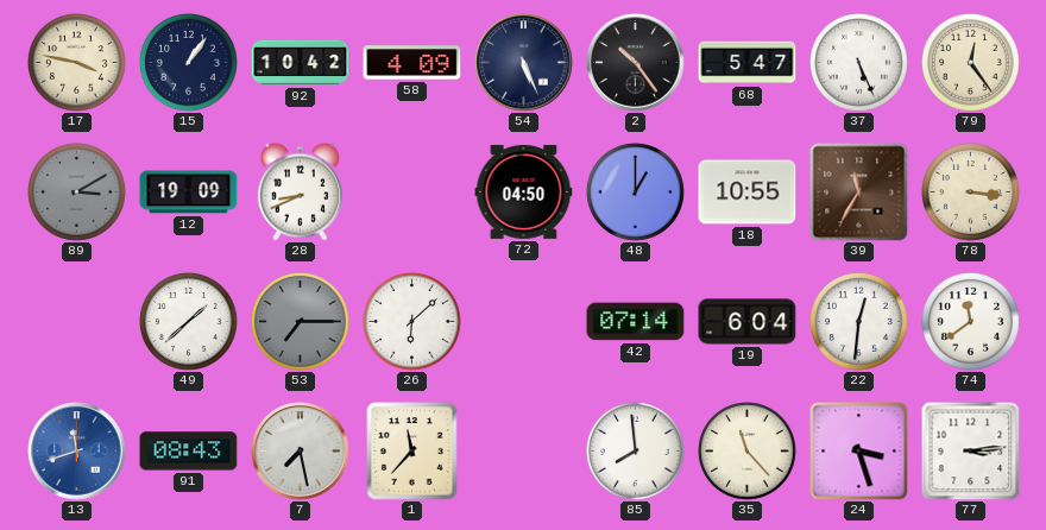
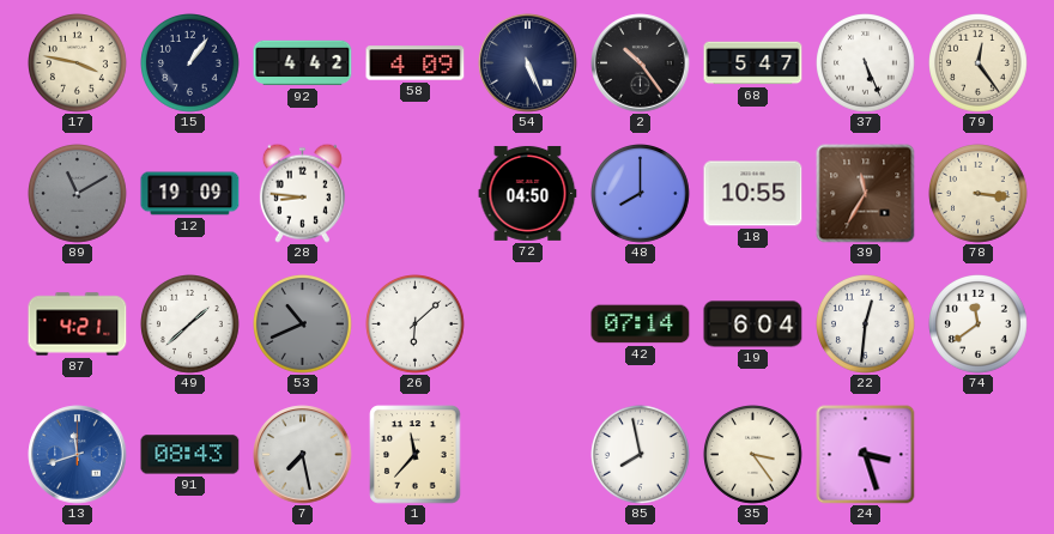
92: 10:42 -> 4:42
89: 3:10 -> 11:10
28: 8:41 -> 8:46
48: 1:00 -> 8:00
87: none -> 4:21
53: 7:15 -> 10:41
85: 7:59 -> 7:58
35: 11:23 -> 3:24
77: 3:14 -> none
